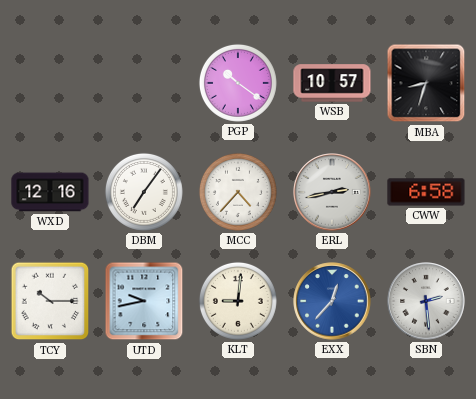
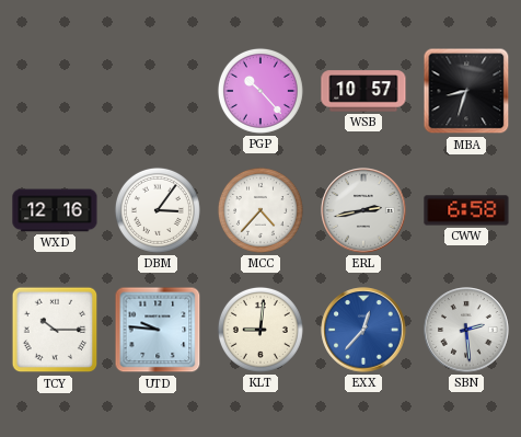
PGP: 10:21 -> 10:23
DBM: 7:06 -> 3:06
UTD: 9:43 -> 9:46
